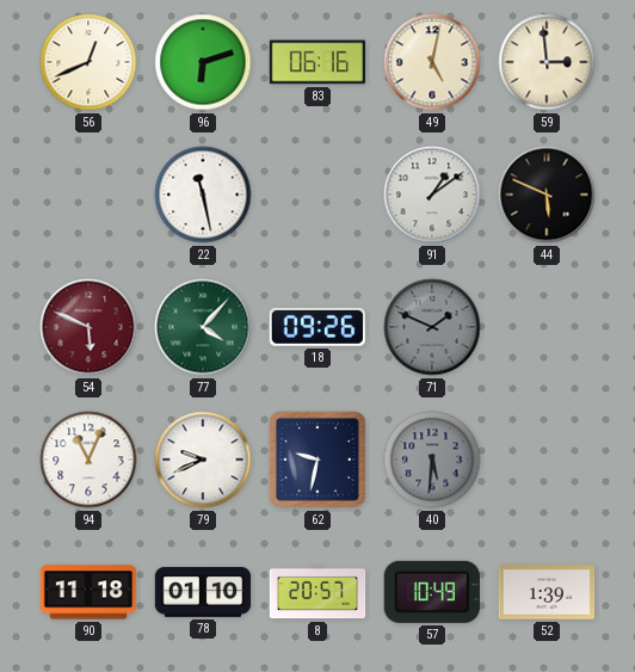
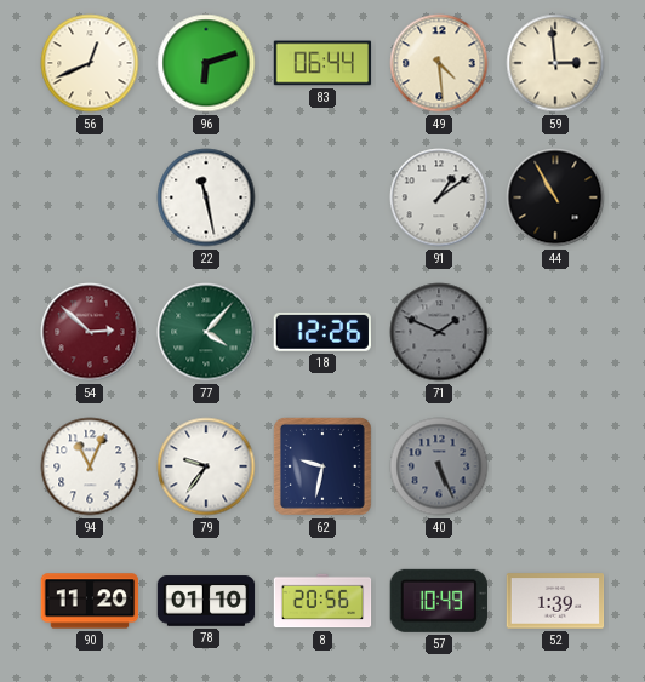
83: 06:16 -> 06:44
49: 5:02 -> 4:29
44: 5:49 -> 10:55
54: 5:49 -> 2:52
18: 09:26 -> 12:26
79: 9:41 -> 9:36
40: 5:31 -> 5:26
90: 11:18 -> 11:20
8: 20:57 -> 20:56
